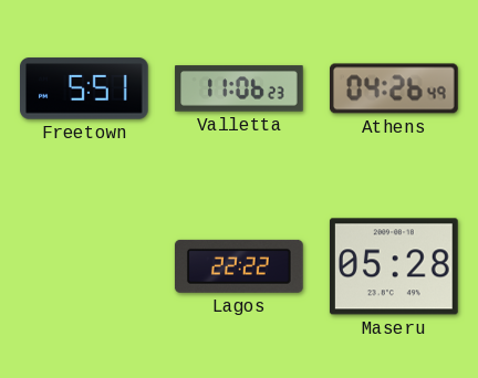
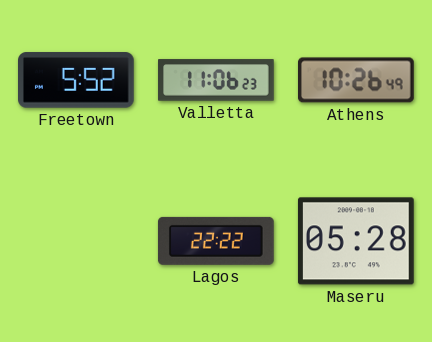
Freetown: 5:51 -> 5:52
Athens: 04:26 -> 10:26
